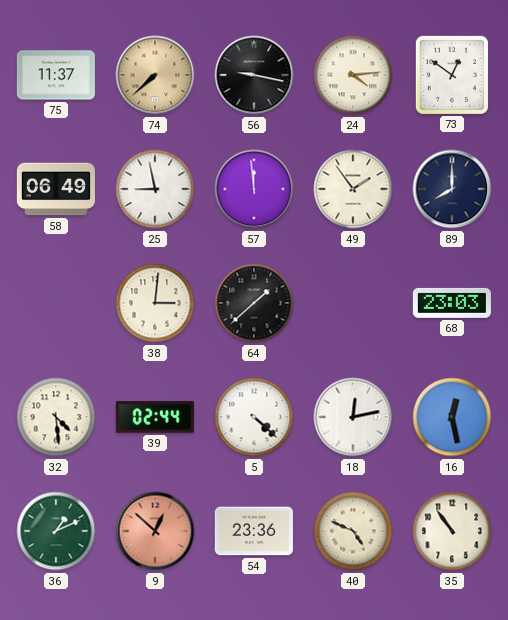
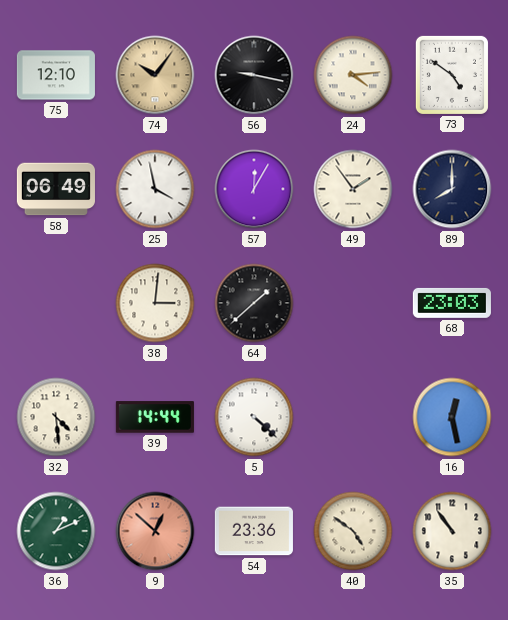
75: 11:37 -> 12:10
74: 7:38 -> 10:06
73: 12:51 -> 4:51
25: 8:58 -> 3:58
57: 11:59 -> 12:05
39: 02:44 -> 14:44
18: 12:13 -> none
40: 4:49 -> 4:51
